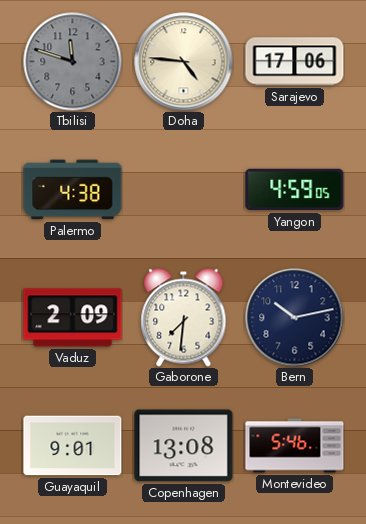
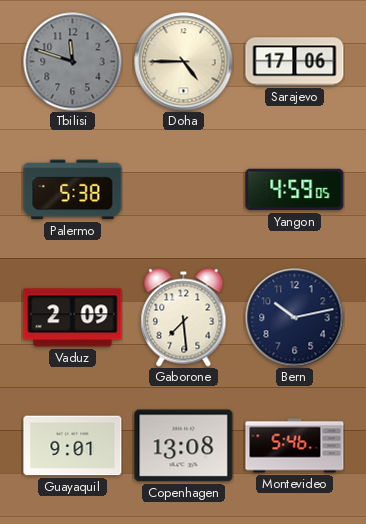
Doha: 4:46 -> 4:45
Palermo: 4:38 -> 5:38
Gaborone: 7:31 -> 7:29
